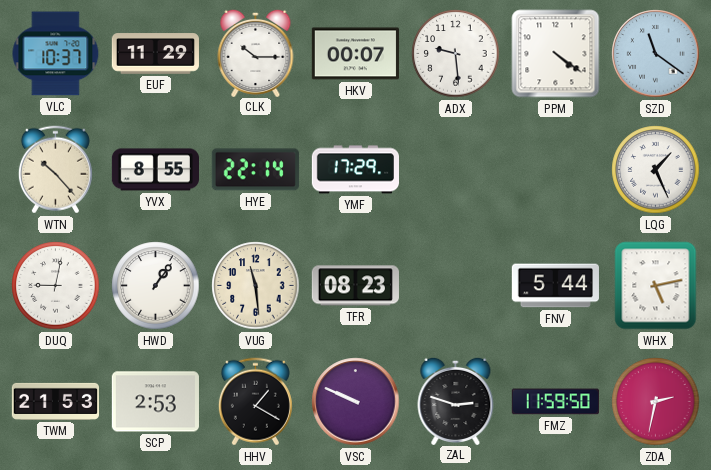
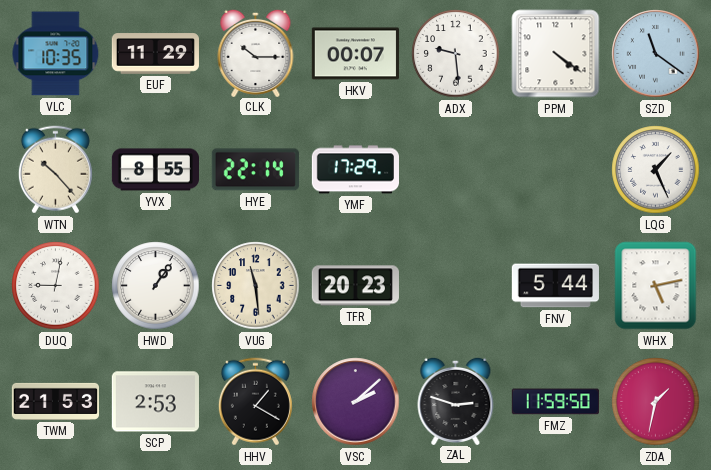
VLC: 10:37 -> 10:35
TFR: 08:23 -> 20:23
VSC: 9:49 -> 2:08
ZDA: 2:32 -> 1:32
